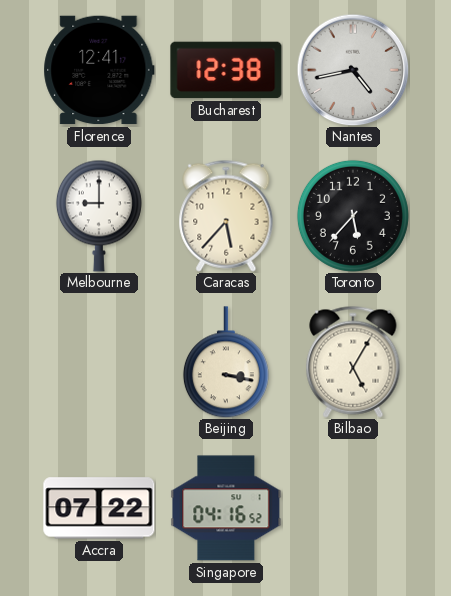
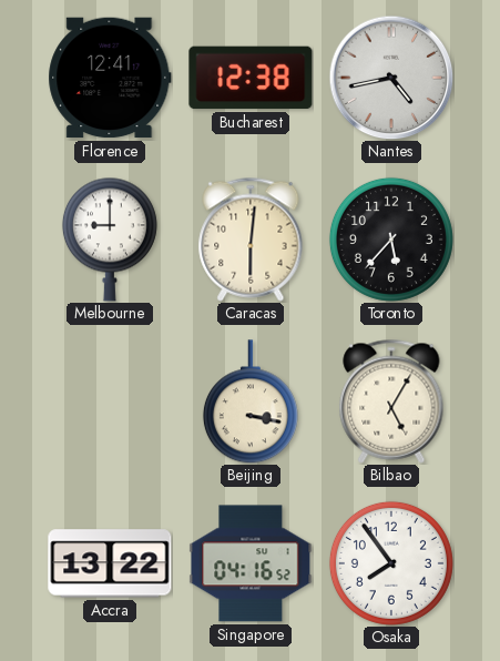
Caracas: 5:37 -> 6:01
Accra: 07:22 -> 13:22
Osaka: none -> 7:54
